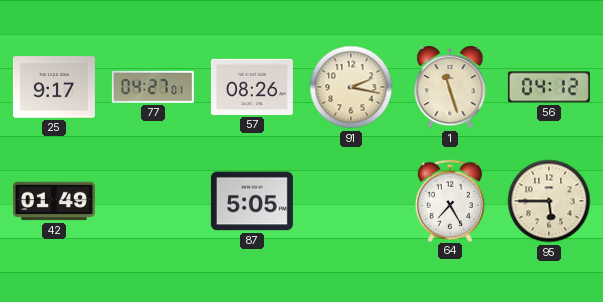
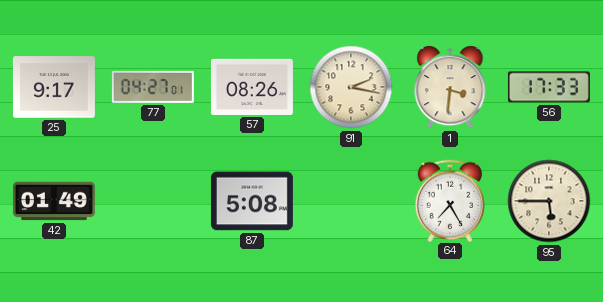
1: 11:27 -> 3:31
56: 04:12 -> 17:33
87: 5:05 -> 5:08
